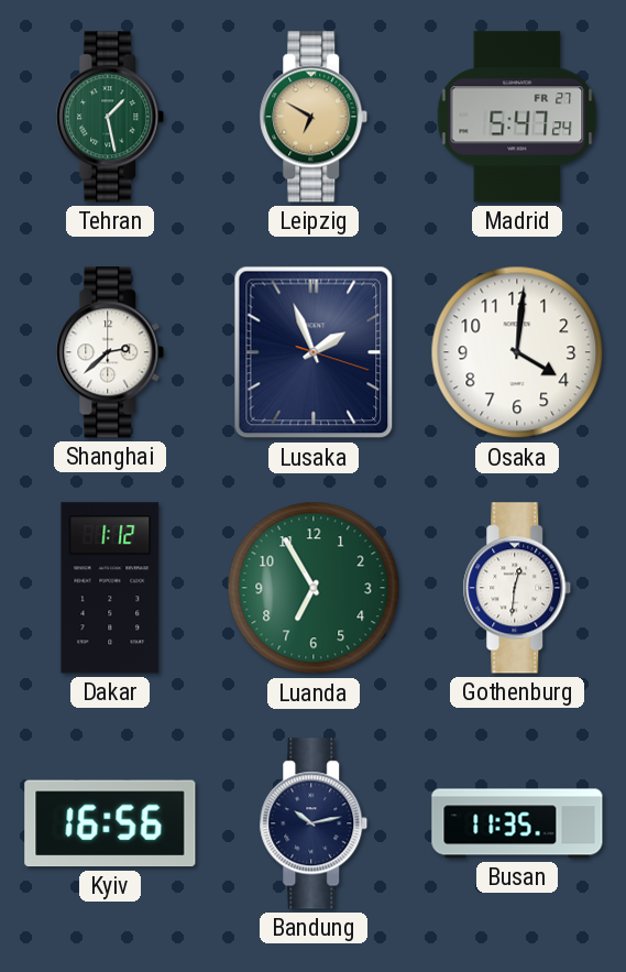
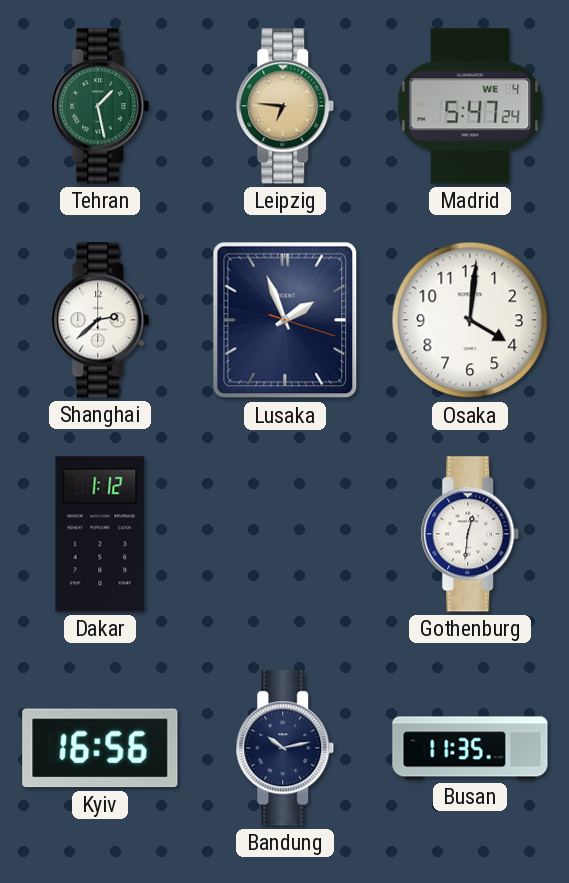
Leipzig: 6:50 -> 6:46
Madrid date: FR 27 -> WE 4
Luanda: 6:55 -> none
